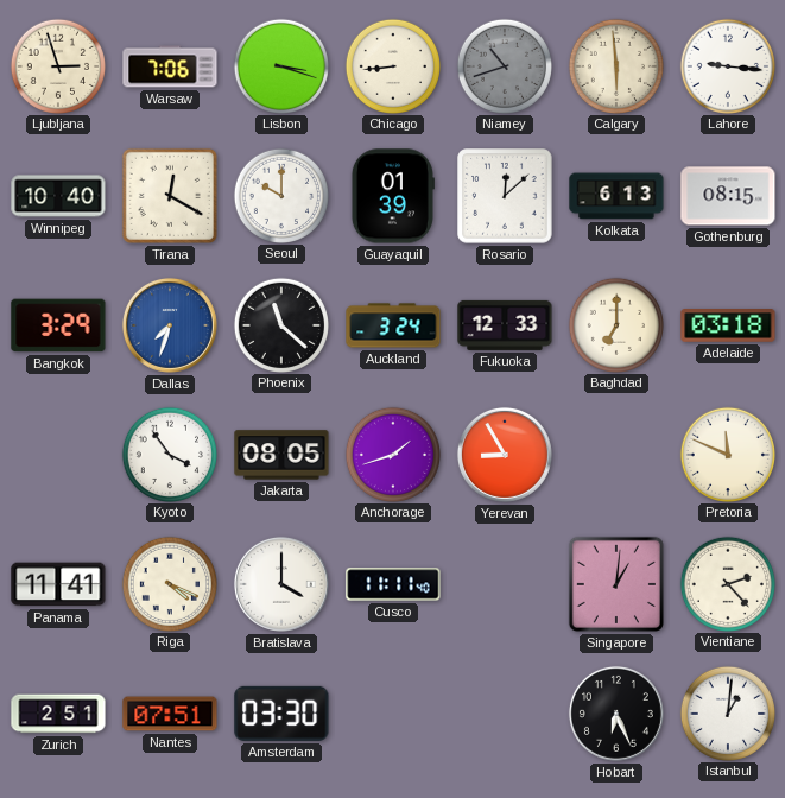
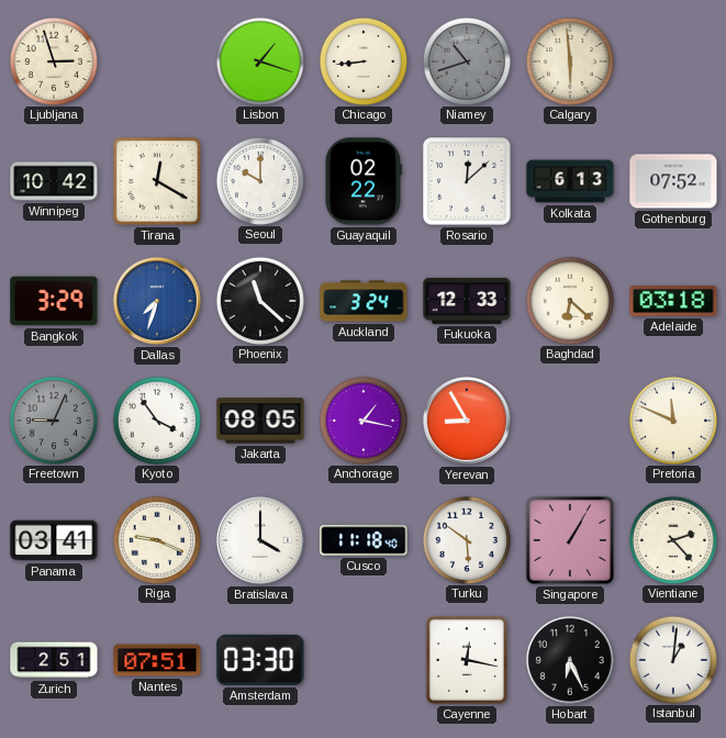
Warsaw: 7:06 -> none
Lisbon: 3:18 -> 1:18
Lahore: 9:16 -> none
Winnipeg: 10:40 -> 10:42
Guayaquil: 01:39 -> 02:22
Gothenburg: 08:15 -> 07:52
Baghdad: 7:00 -> 6:22
Freetown: none -> 9:04
Anchorage: 1:42 -> 1:17
Panama: 11:41 -> 03:41
Riga: 4:19 -> 9:19
Cusco: 11:11 -> 11:18
Turku: none -> 5:51
Singapore: 1:01 -> 1:05
Cayenne: none -> 12:17
